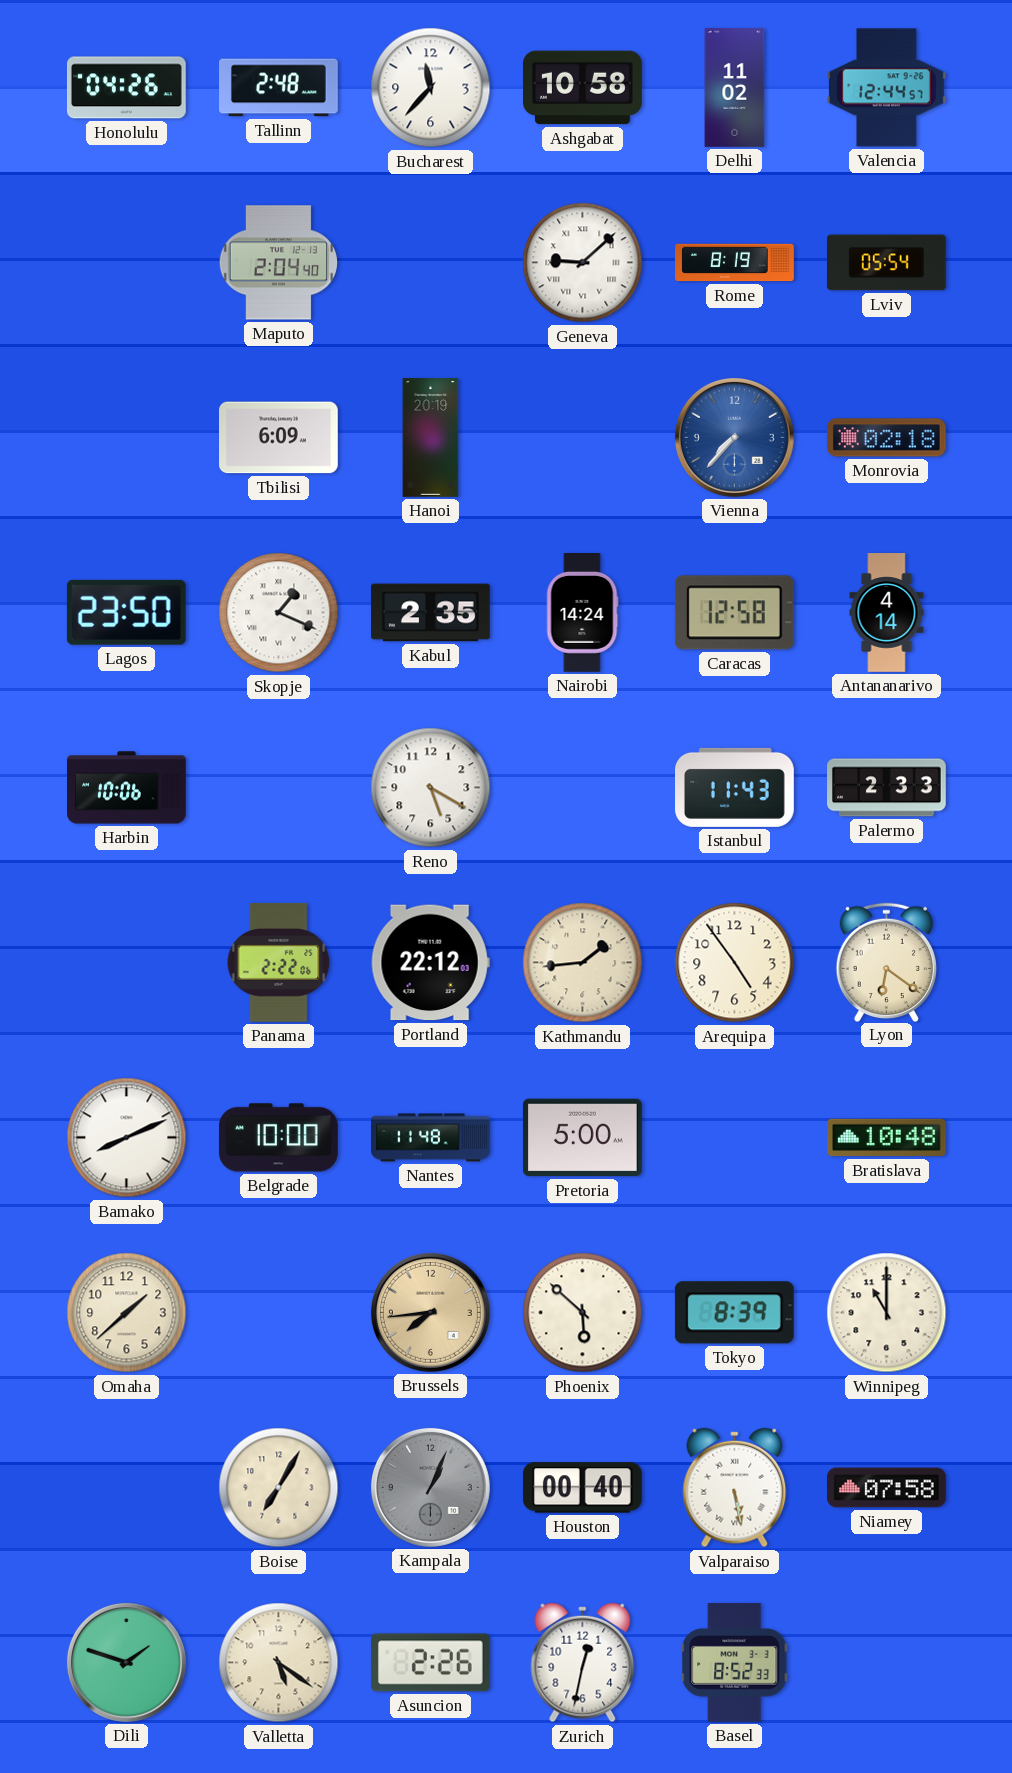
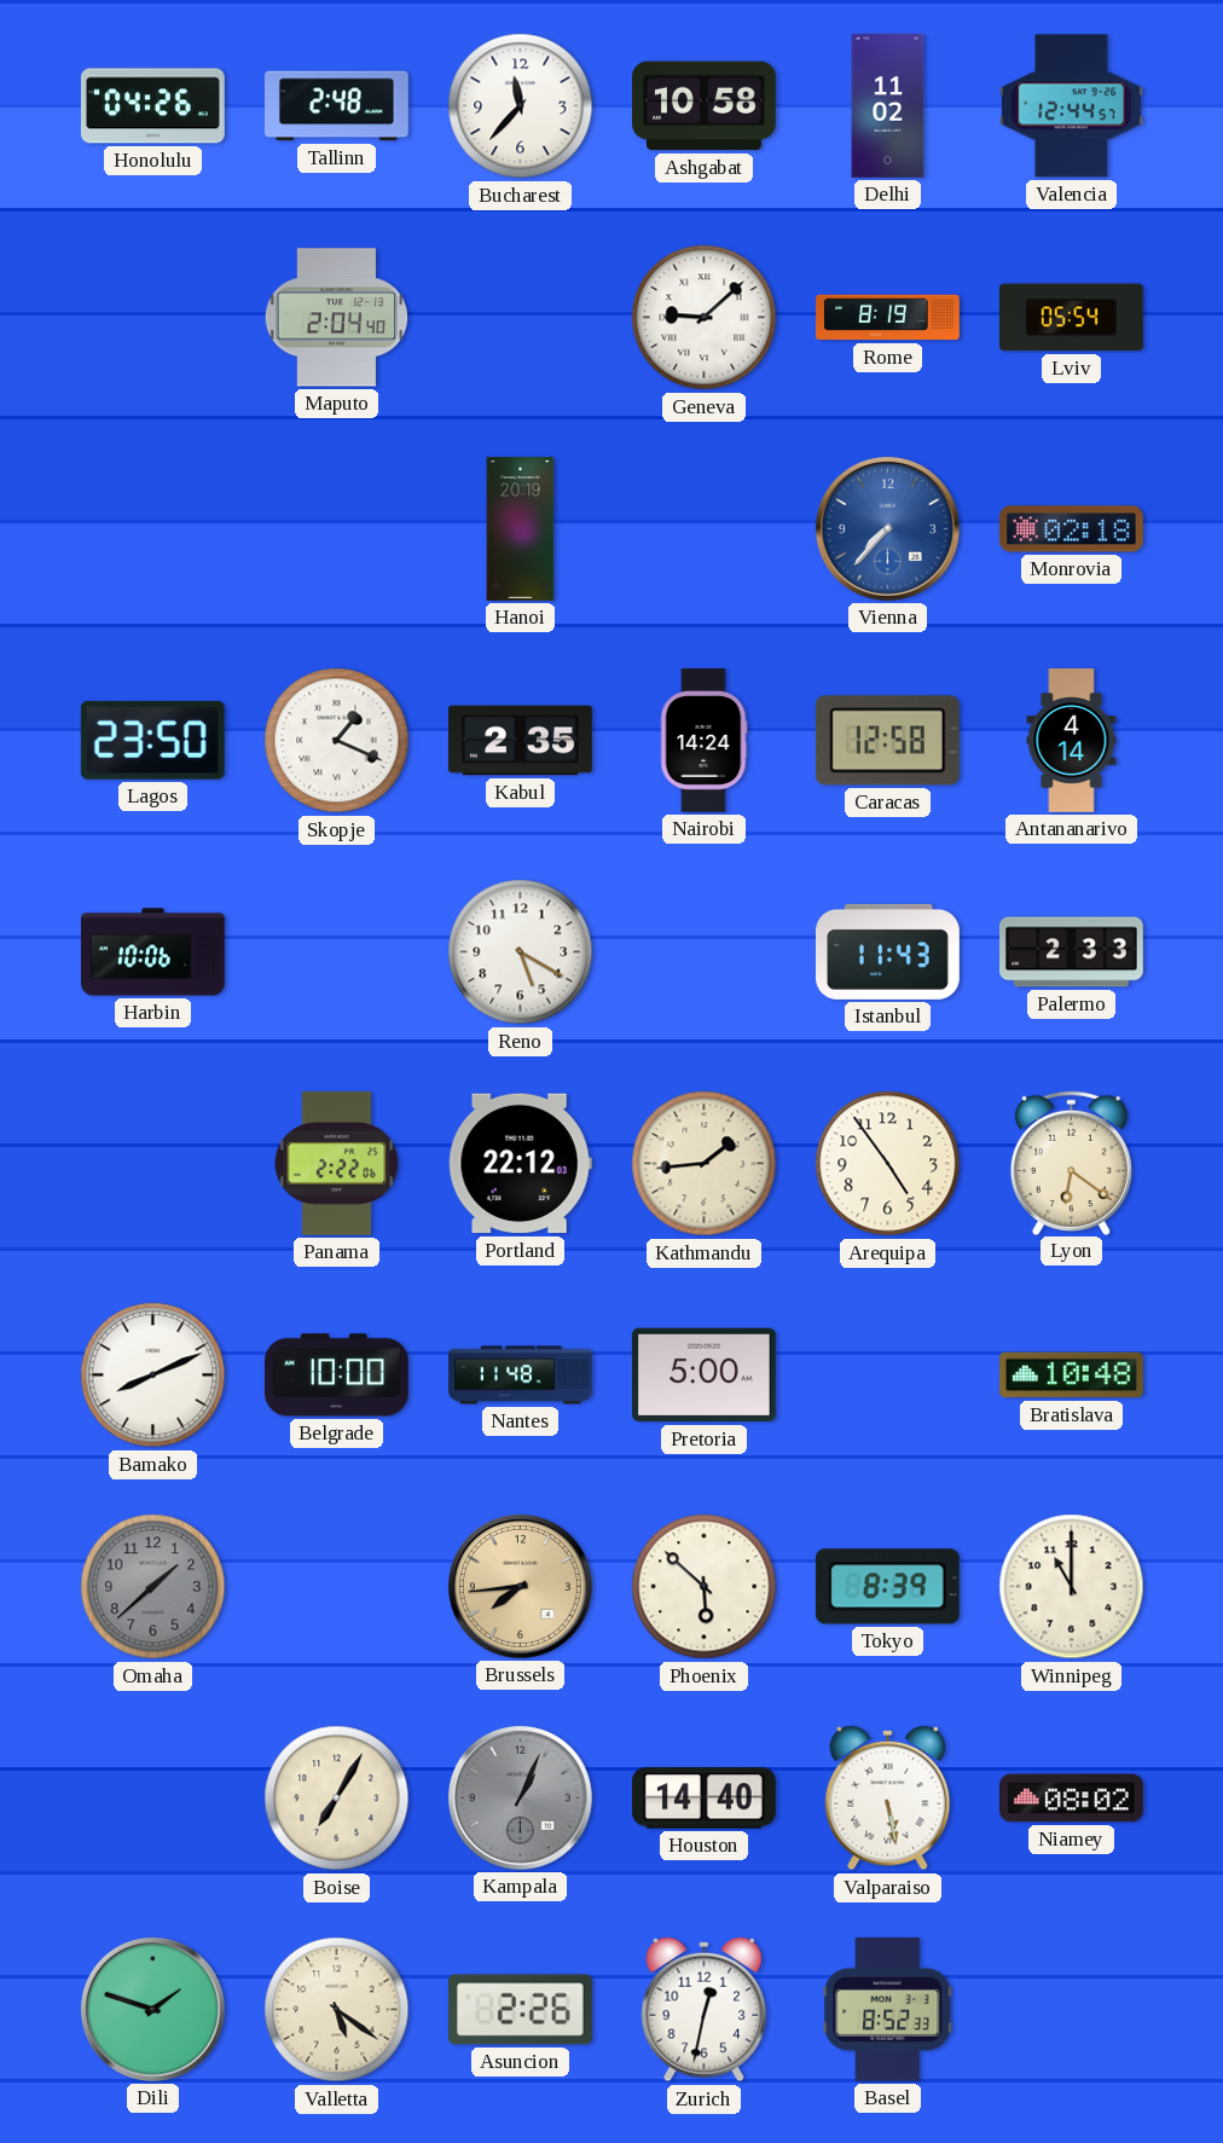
Tbilisi: 6:09 -> none
Omaha dial: cream -> grey
Houston: 00:40 -> 14:40
Niamey: 07:58 -> 08:02
